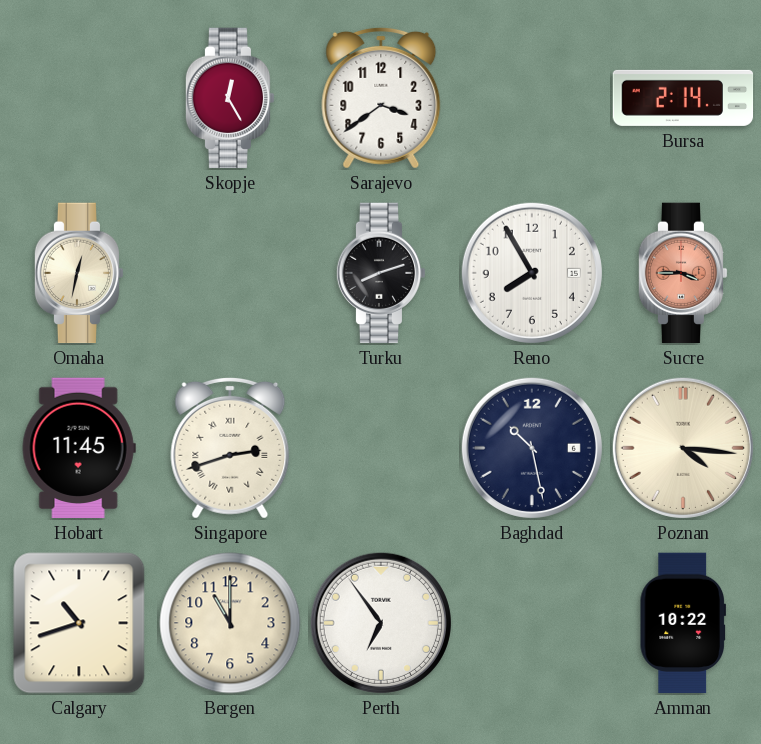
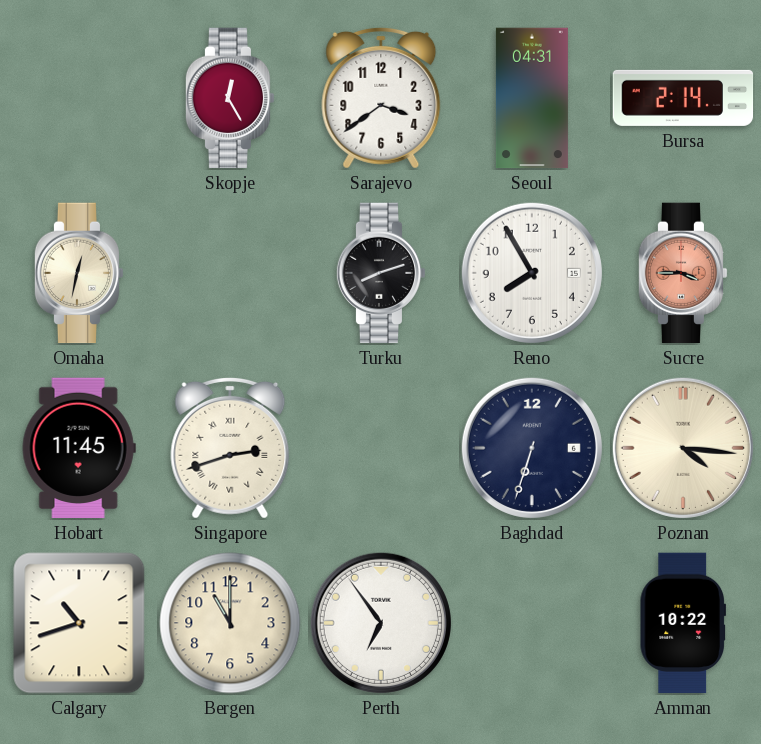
Seoul: none -> 04:31
Baghdad: 10:28 -> 6:33
